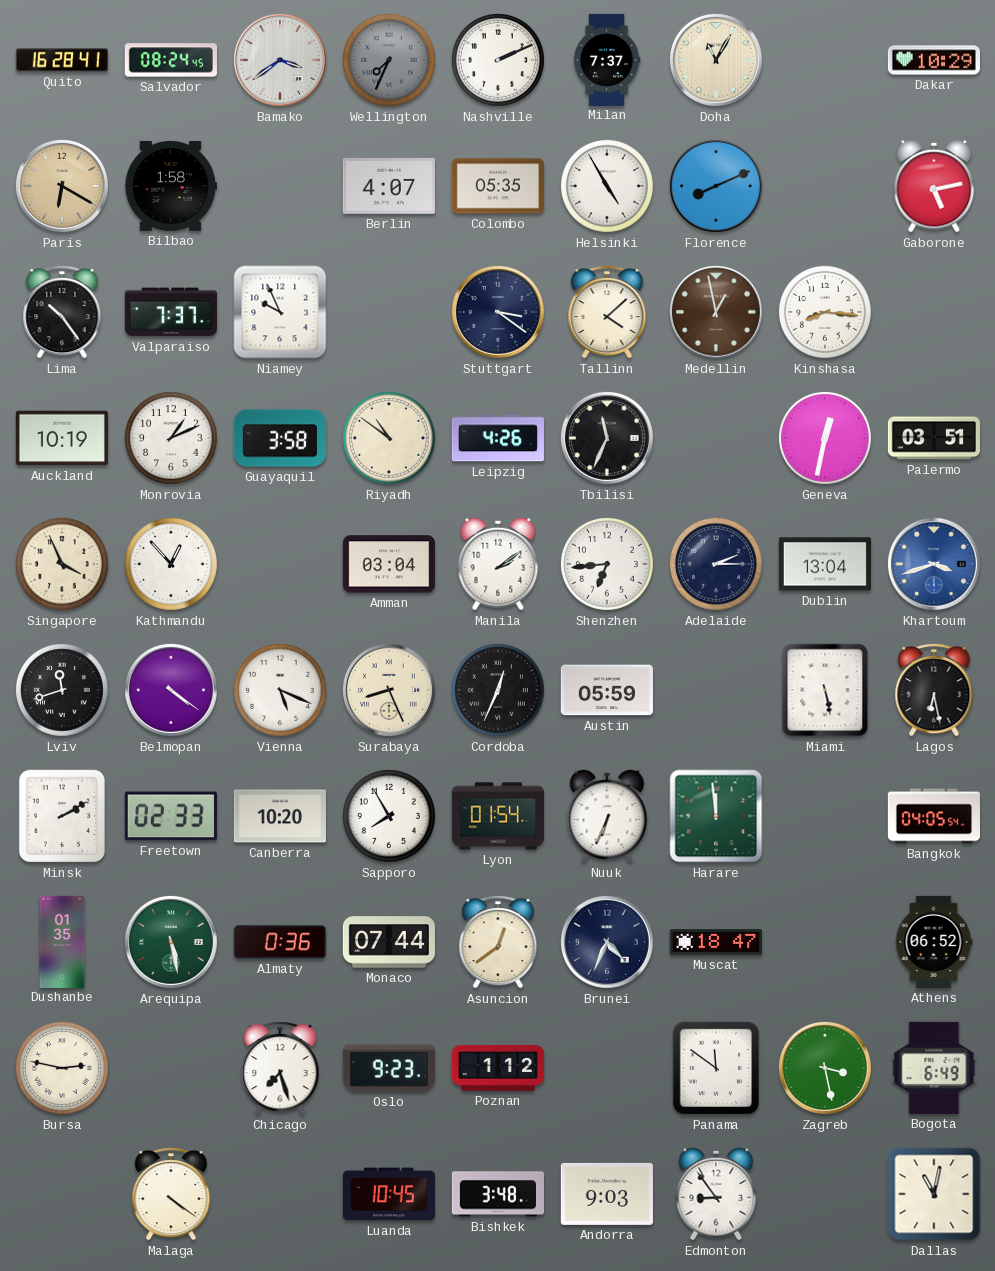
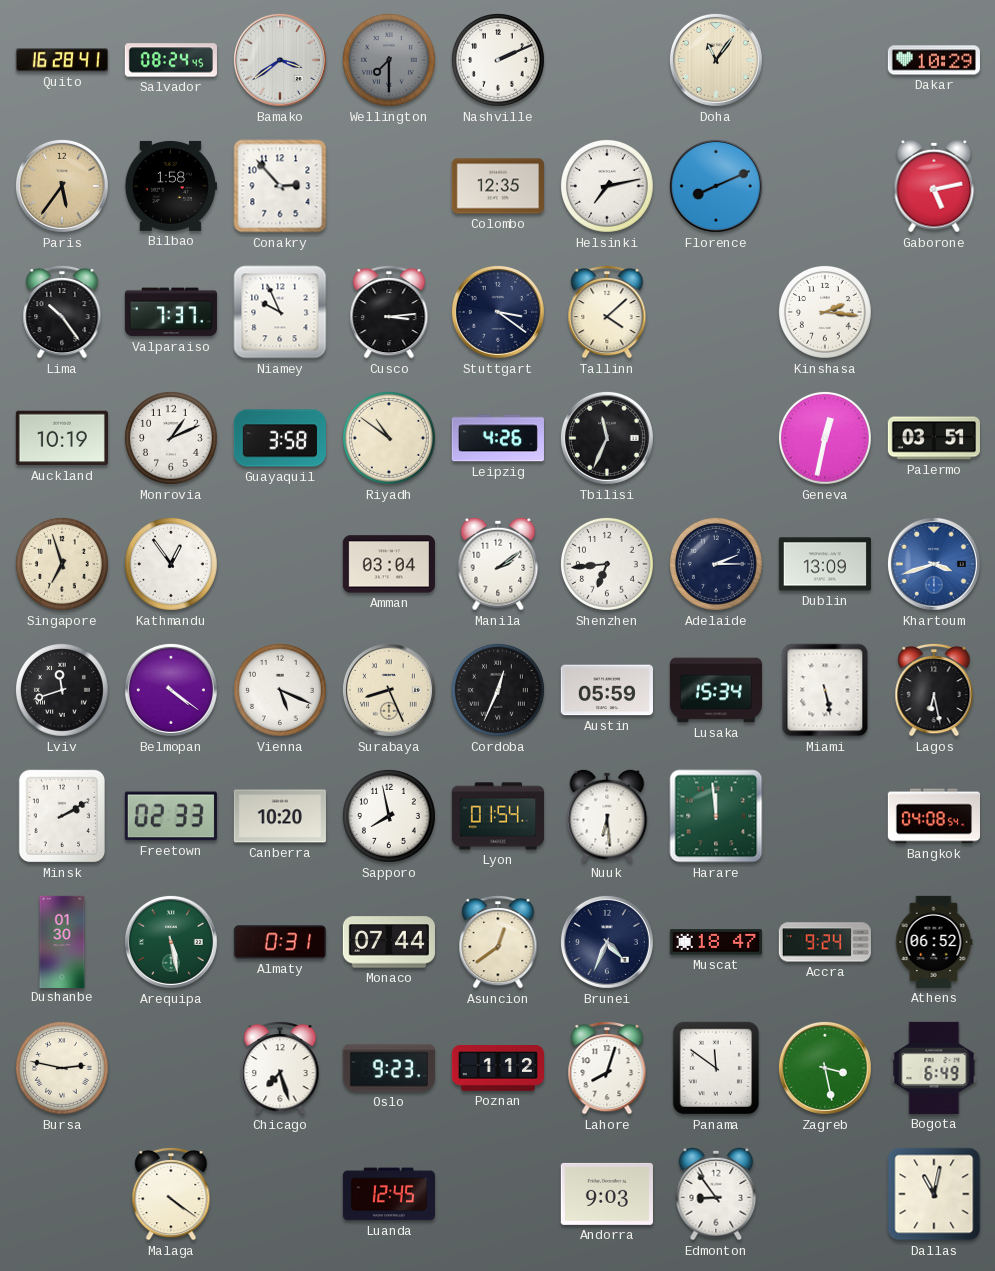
Wellington: 7:34 -> 7:30
Milan: 7:37 -> none
Doha: 11:05 -> 11:06
Paris: 6:20 -> 5:36
Conakry: none -> 2:53
Berlin: 4:07 -> none
Colombo: 05:35 -> 12:35
Helsinki: 4:55 -> 7:13
Cusco: none -> 3:14
Medellin: 12:58 -> none
Kinshasa: 8:16 -> 2:16
Singapore: 3:56 -> 6:57
Kathmandu: 12:53 -> 12:54
Dublin: 13:04 -> 13:09
Lusaka: none -> 15:34
Sapporo: 7:55 -> 7:58
Nuuk: 6:34 -> 6:29
Bangkok: 04:05 -> 04:08
Dushanbe: 01:35 -> 01:30
Almaty: 0:36 -> 0:31
Accra: none -> 9:24
Lahore: none -> 8:03
Luanda: 10:45 -> 12:45
Bishkek: 3:48 -> none
